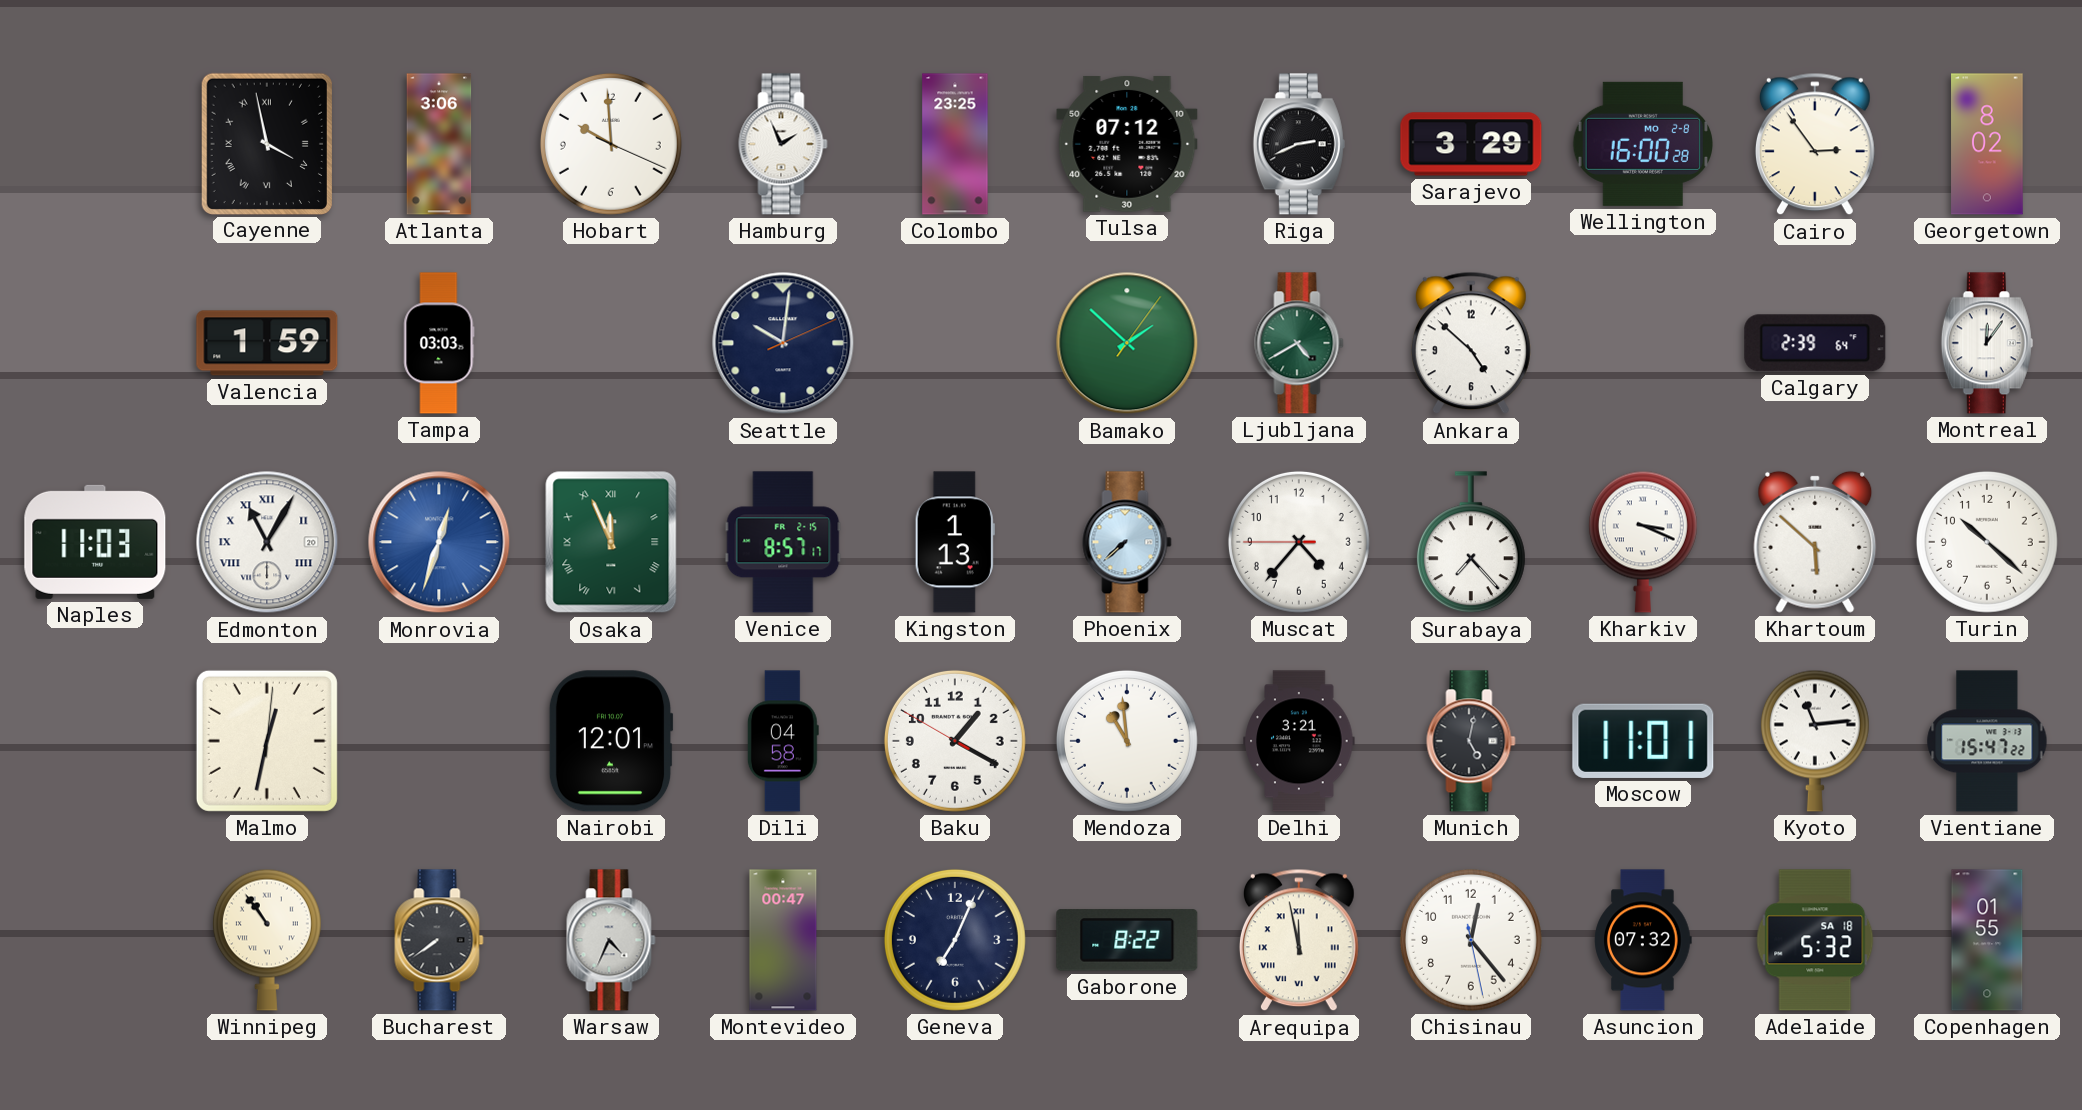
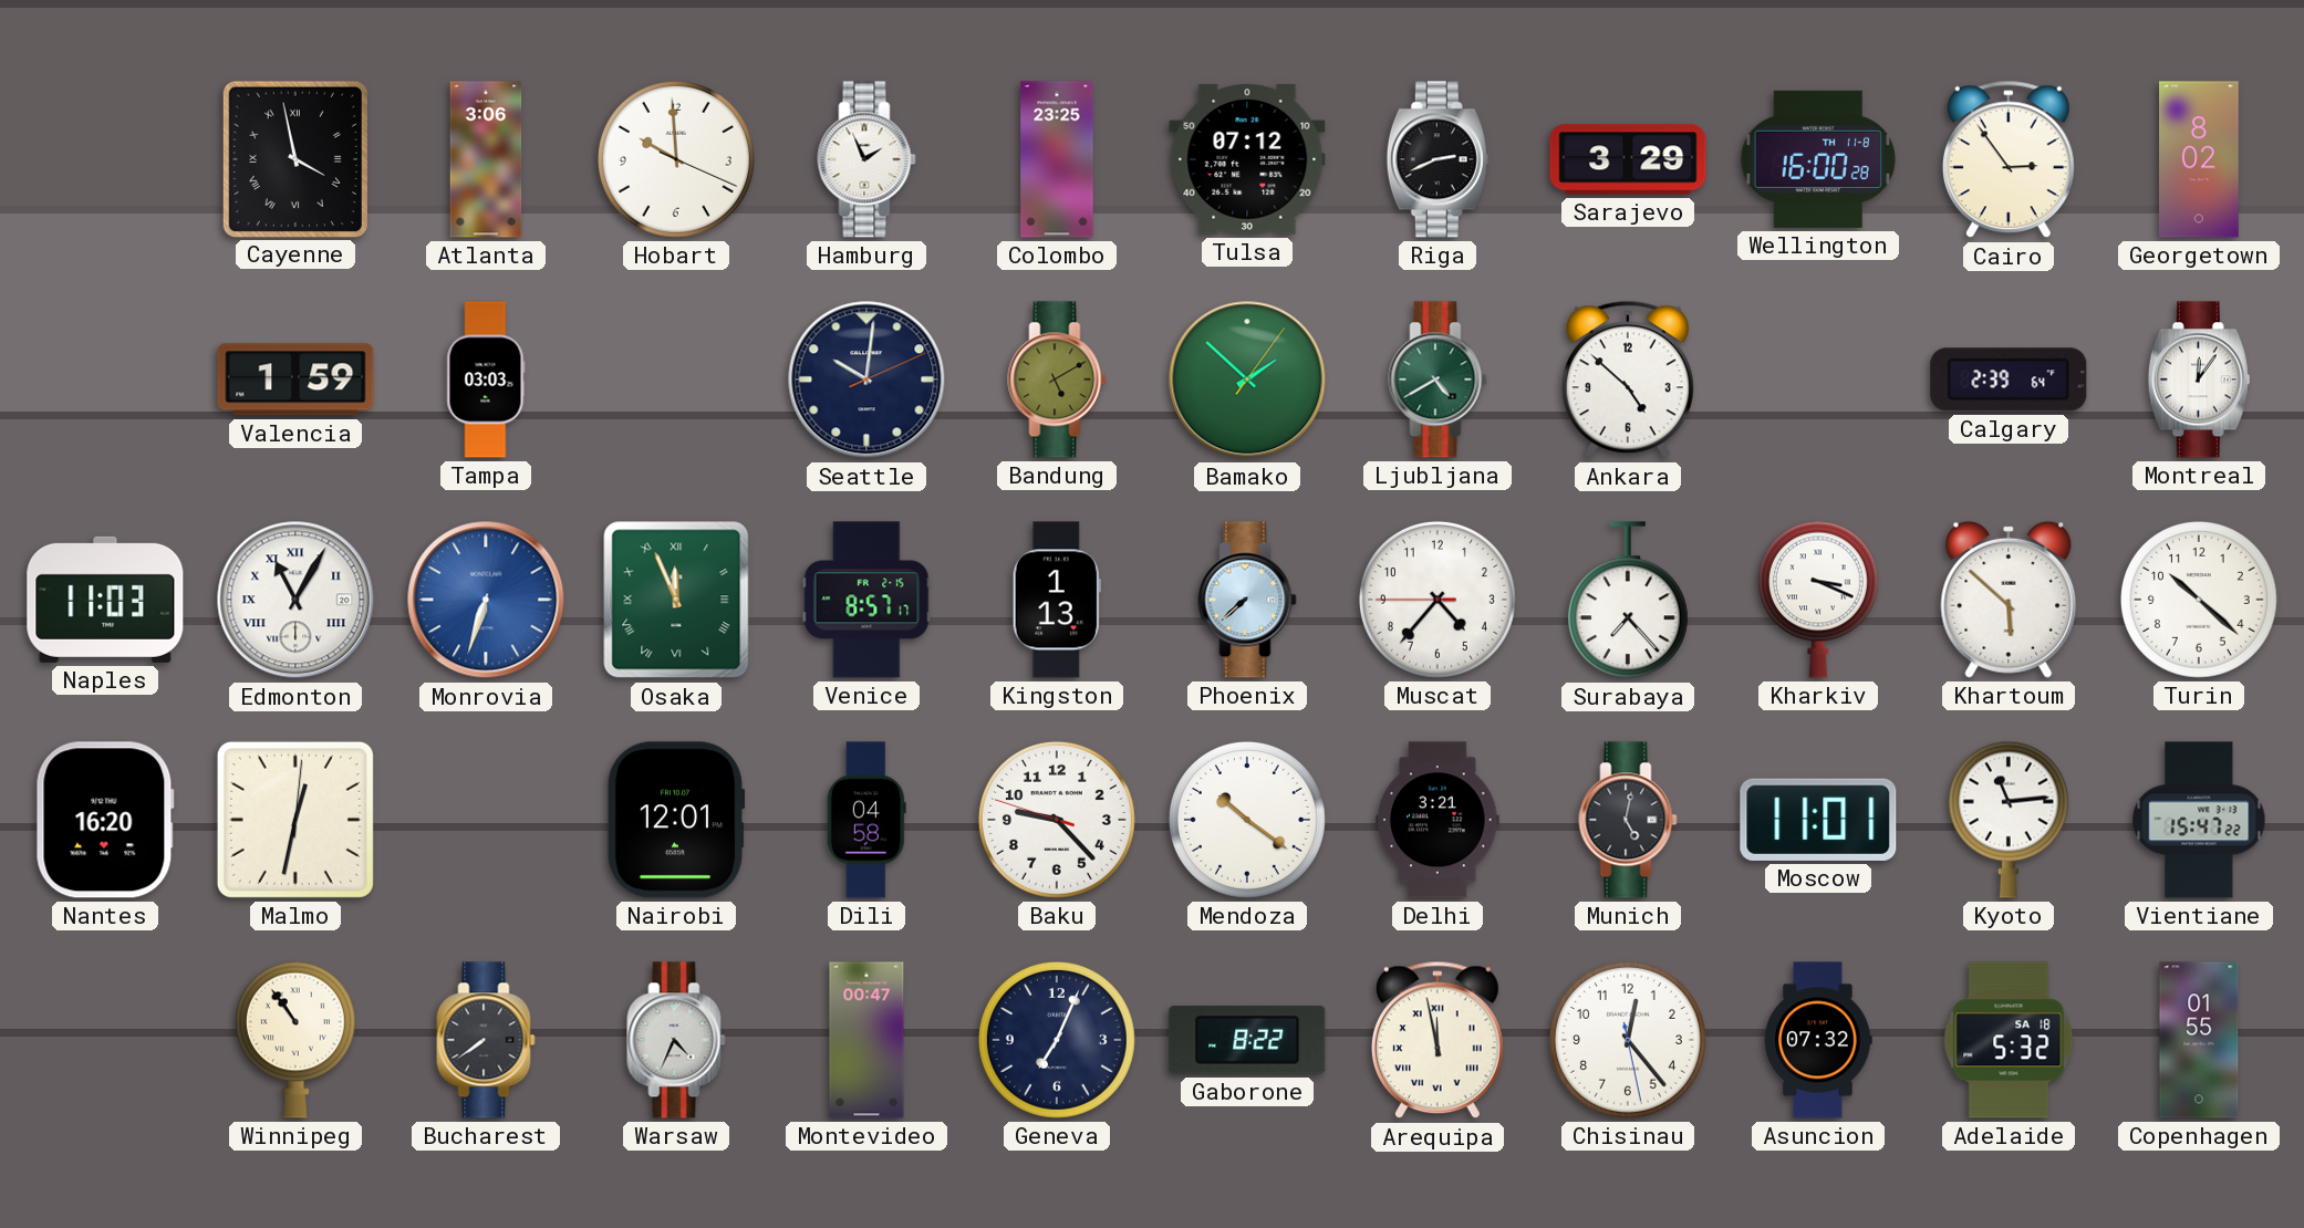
Wellington date: MO 2-8 -> TH 11-8
Bandung: none -> 5:10
Monrovia: 12:33 -> 6:33
Nantes: none -> 16:20
Baku: 1:19 -> 9:22
Mendoza: 10:59 -> 10:21
